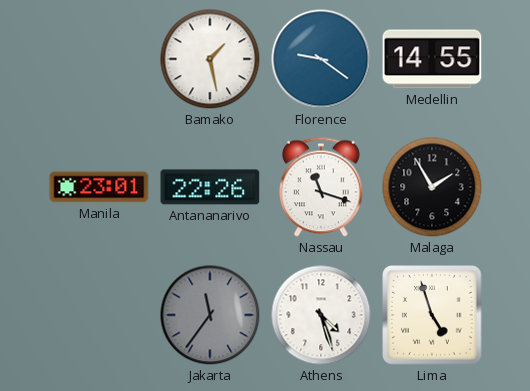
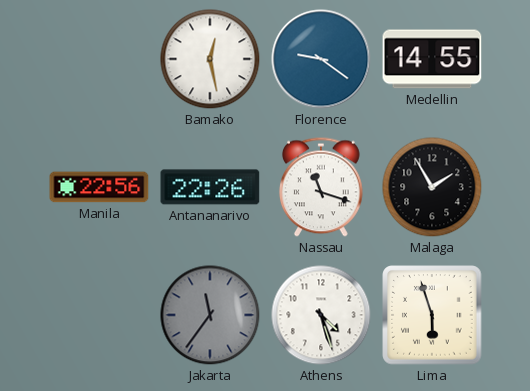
Bamako: 1:28 -> 12:28
Manila: 23:01 -> 22:56
Lima: 4:57 -> 5:57
